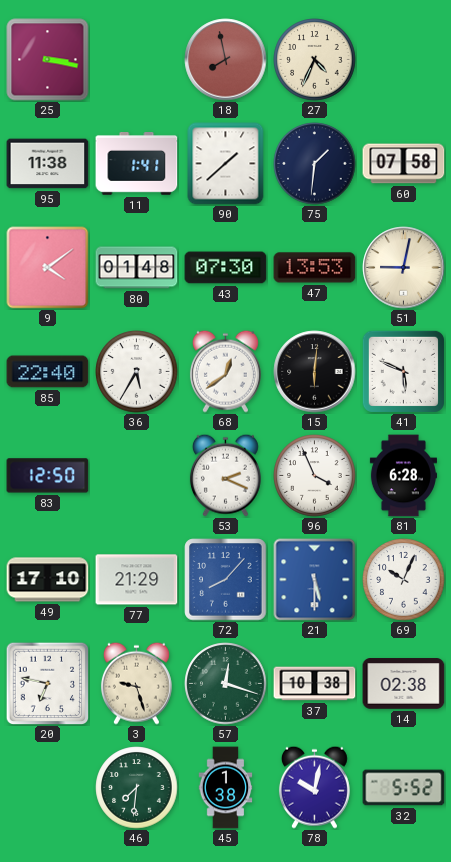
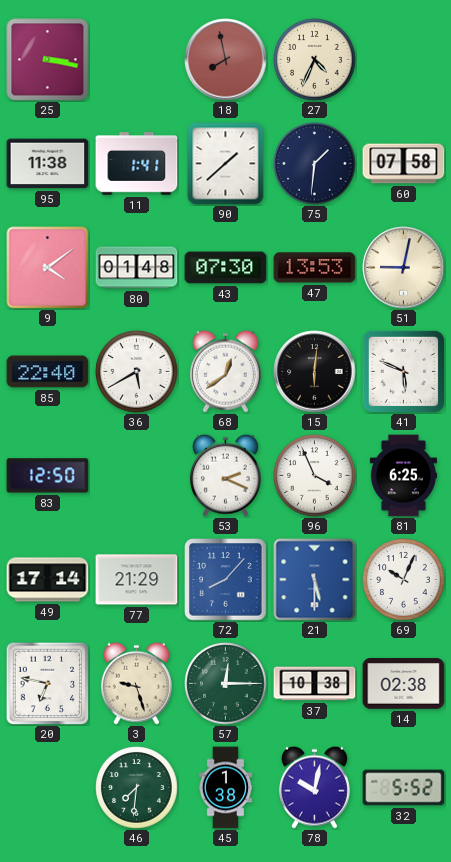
36: 5:35 -> 5:40
81: 6:28 -> 6:25
49: 17:10 -> 17:14
57: 12:18 -> 12:15
